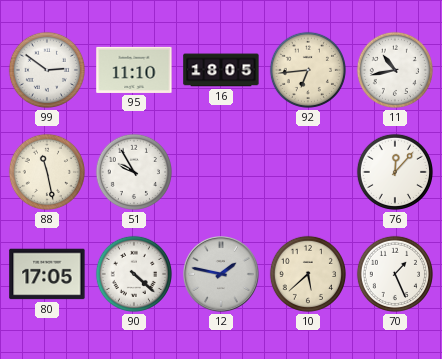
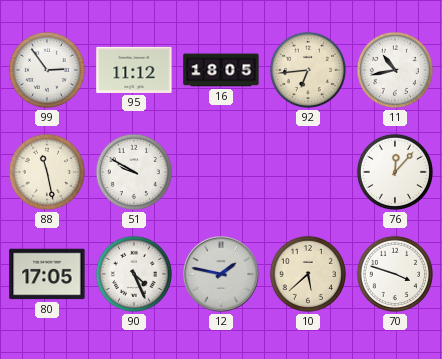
99: 2:51 -> 2:54
95: 11:10 -> 11:12
51: 9:55 -> 9:50
90: 4:22 -> 4:26
70: 1:26 -> 3:48
